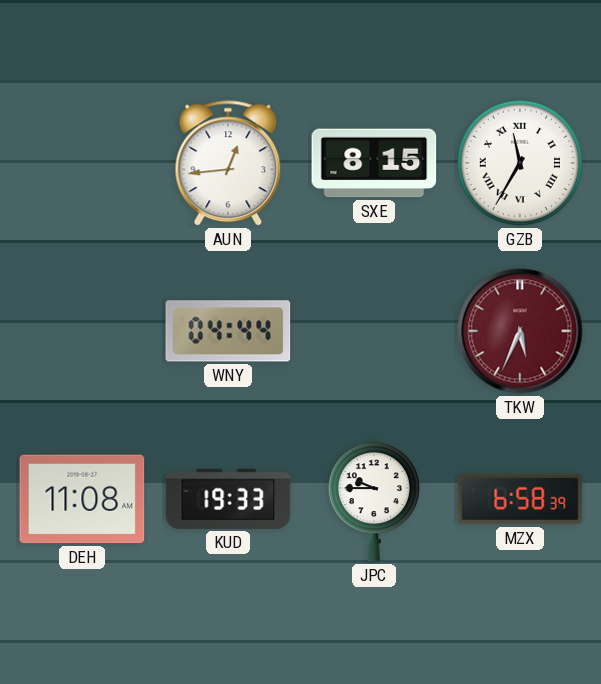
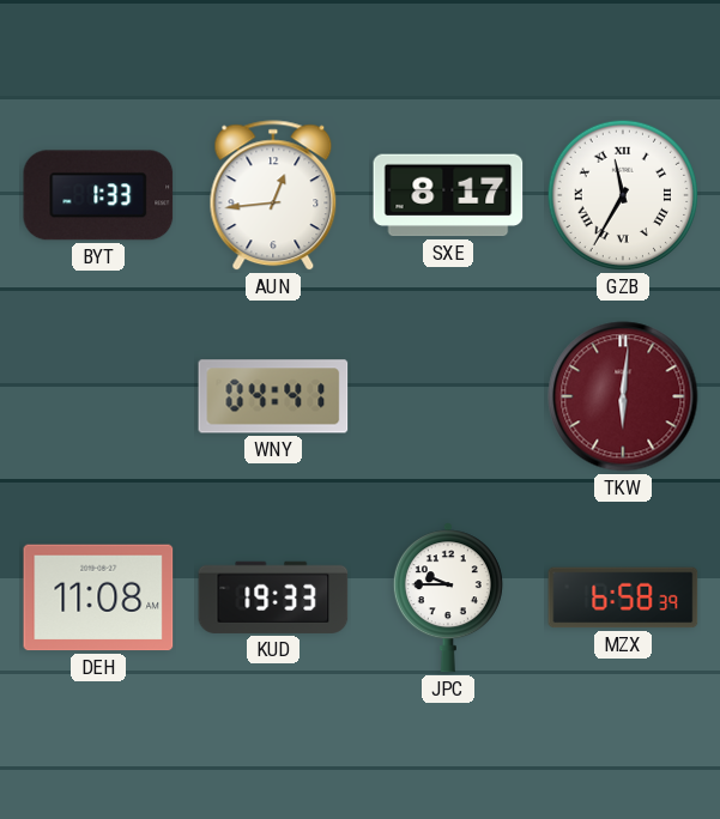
BYT: none -> 1:33
SXE: 8:15 -> 8:17
WNY: 04:44 -> 04:41
TKW: 5:34 -> 6:01
